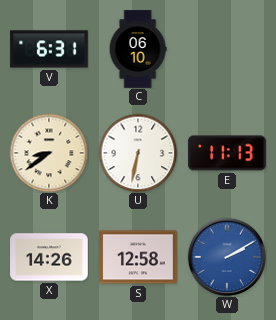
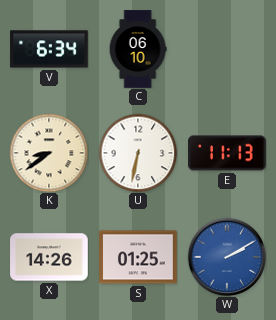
V: 6:31 -> 6:34
S: 12:58 -> 01:25
